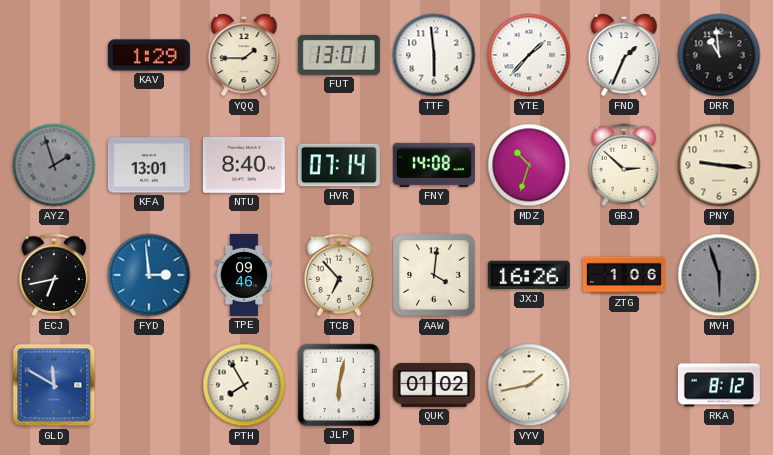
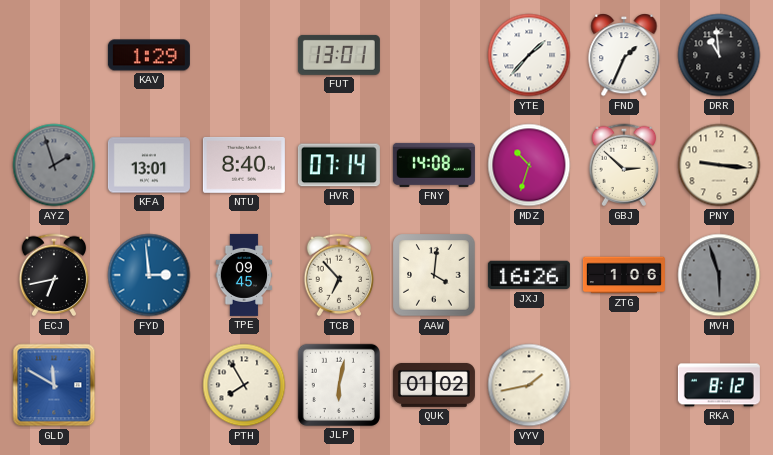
YQQ: 1:45 -> none
TTF: 5:59 -> none
TPE: 09:46 -> 09:45
